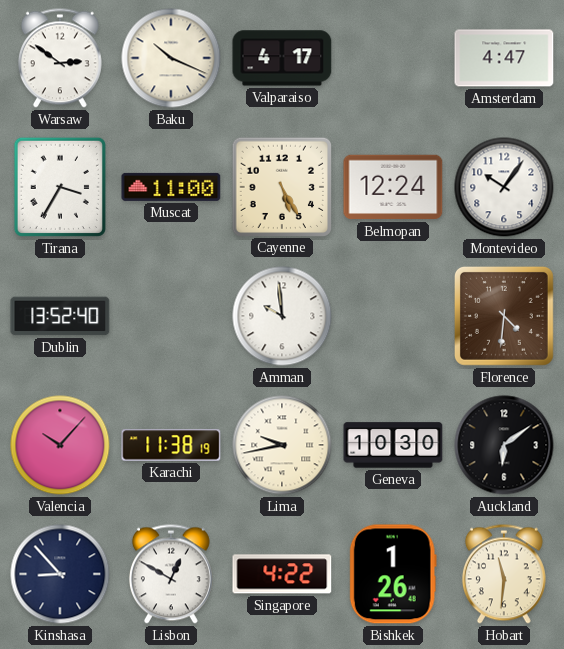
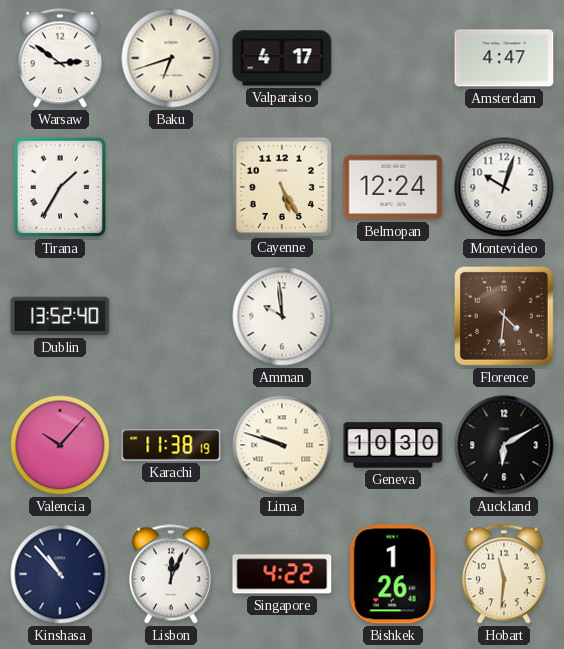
Baku: 10:19 -> 6:42
Tirana: 3:35 -> 1:35
Muscat: 11:00 -> none
Montevideo: 10:06 -> 10:03
Lima: 9:43 -> 9:48
Auckland: 6:09 -> 6:10
Kinshasa: 8:53 -> 10:53
Lisbon: 12:50 -> 12:04
